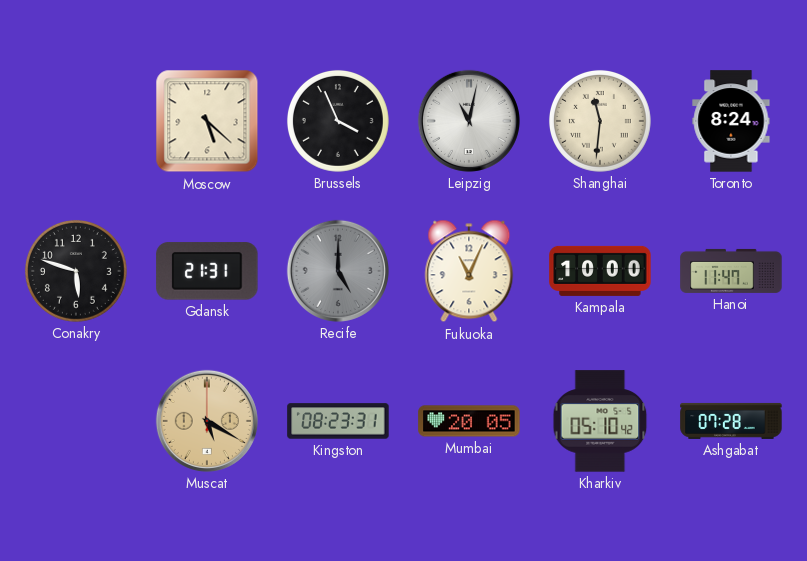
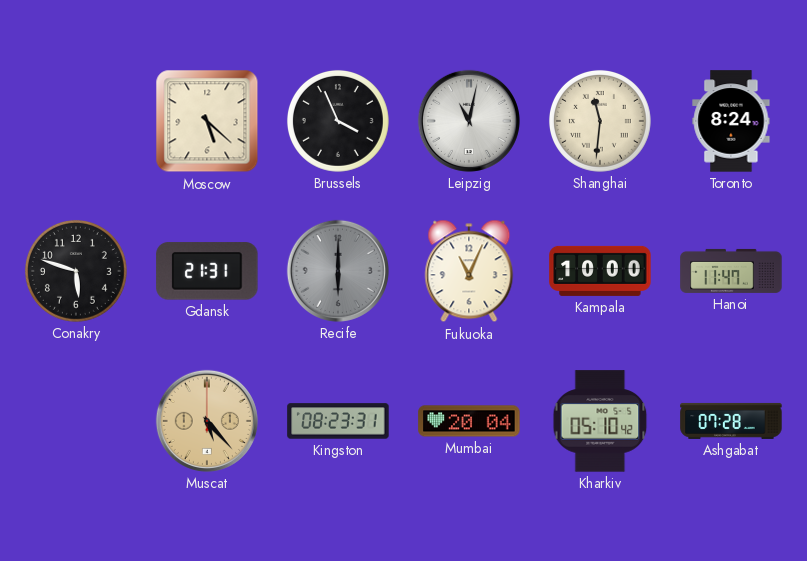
Recife: 5:00 -> 6:00
Muscat: 5:20 -> 5:23
Mumbai: 20:05 -> 20:04
